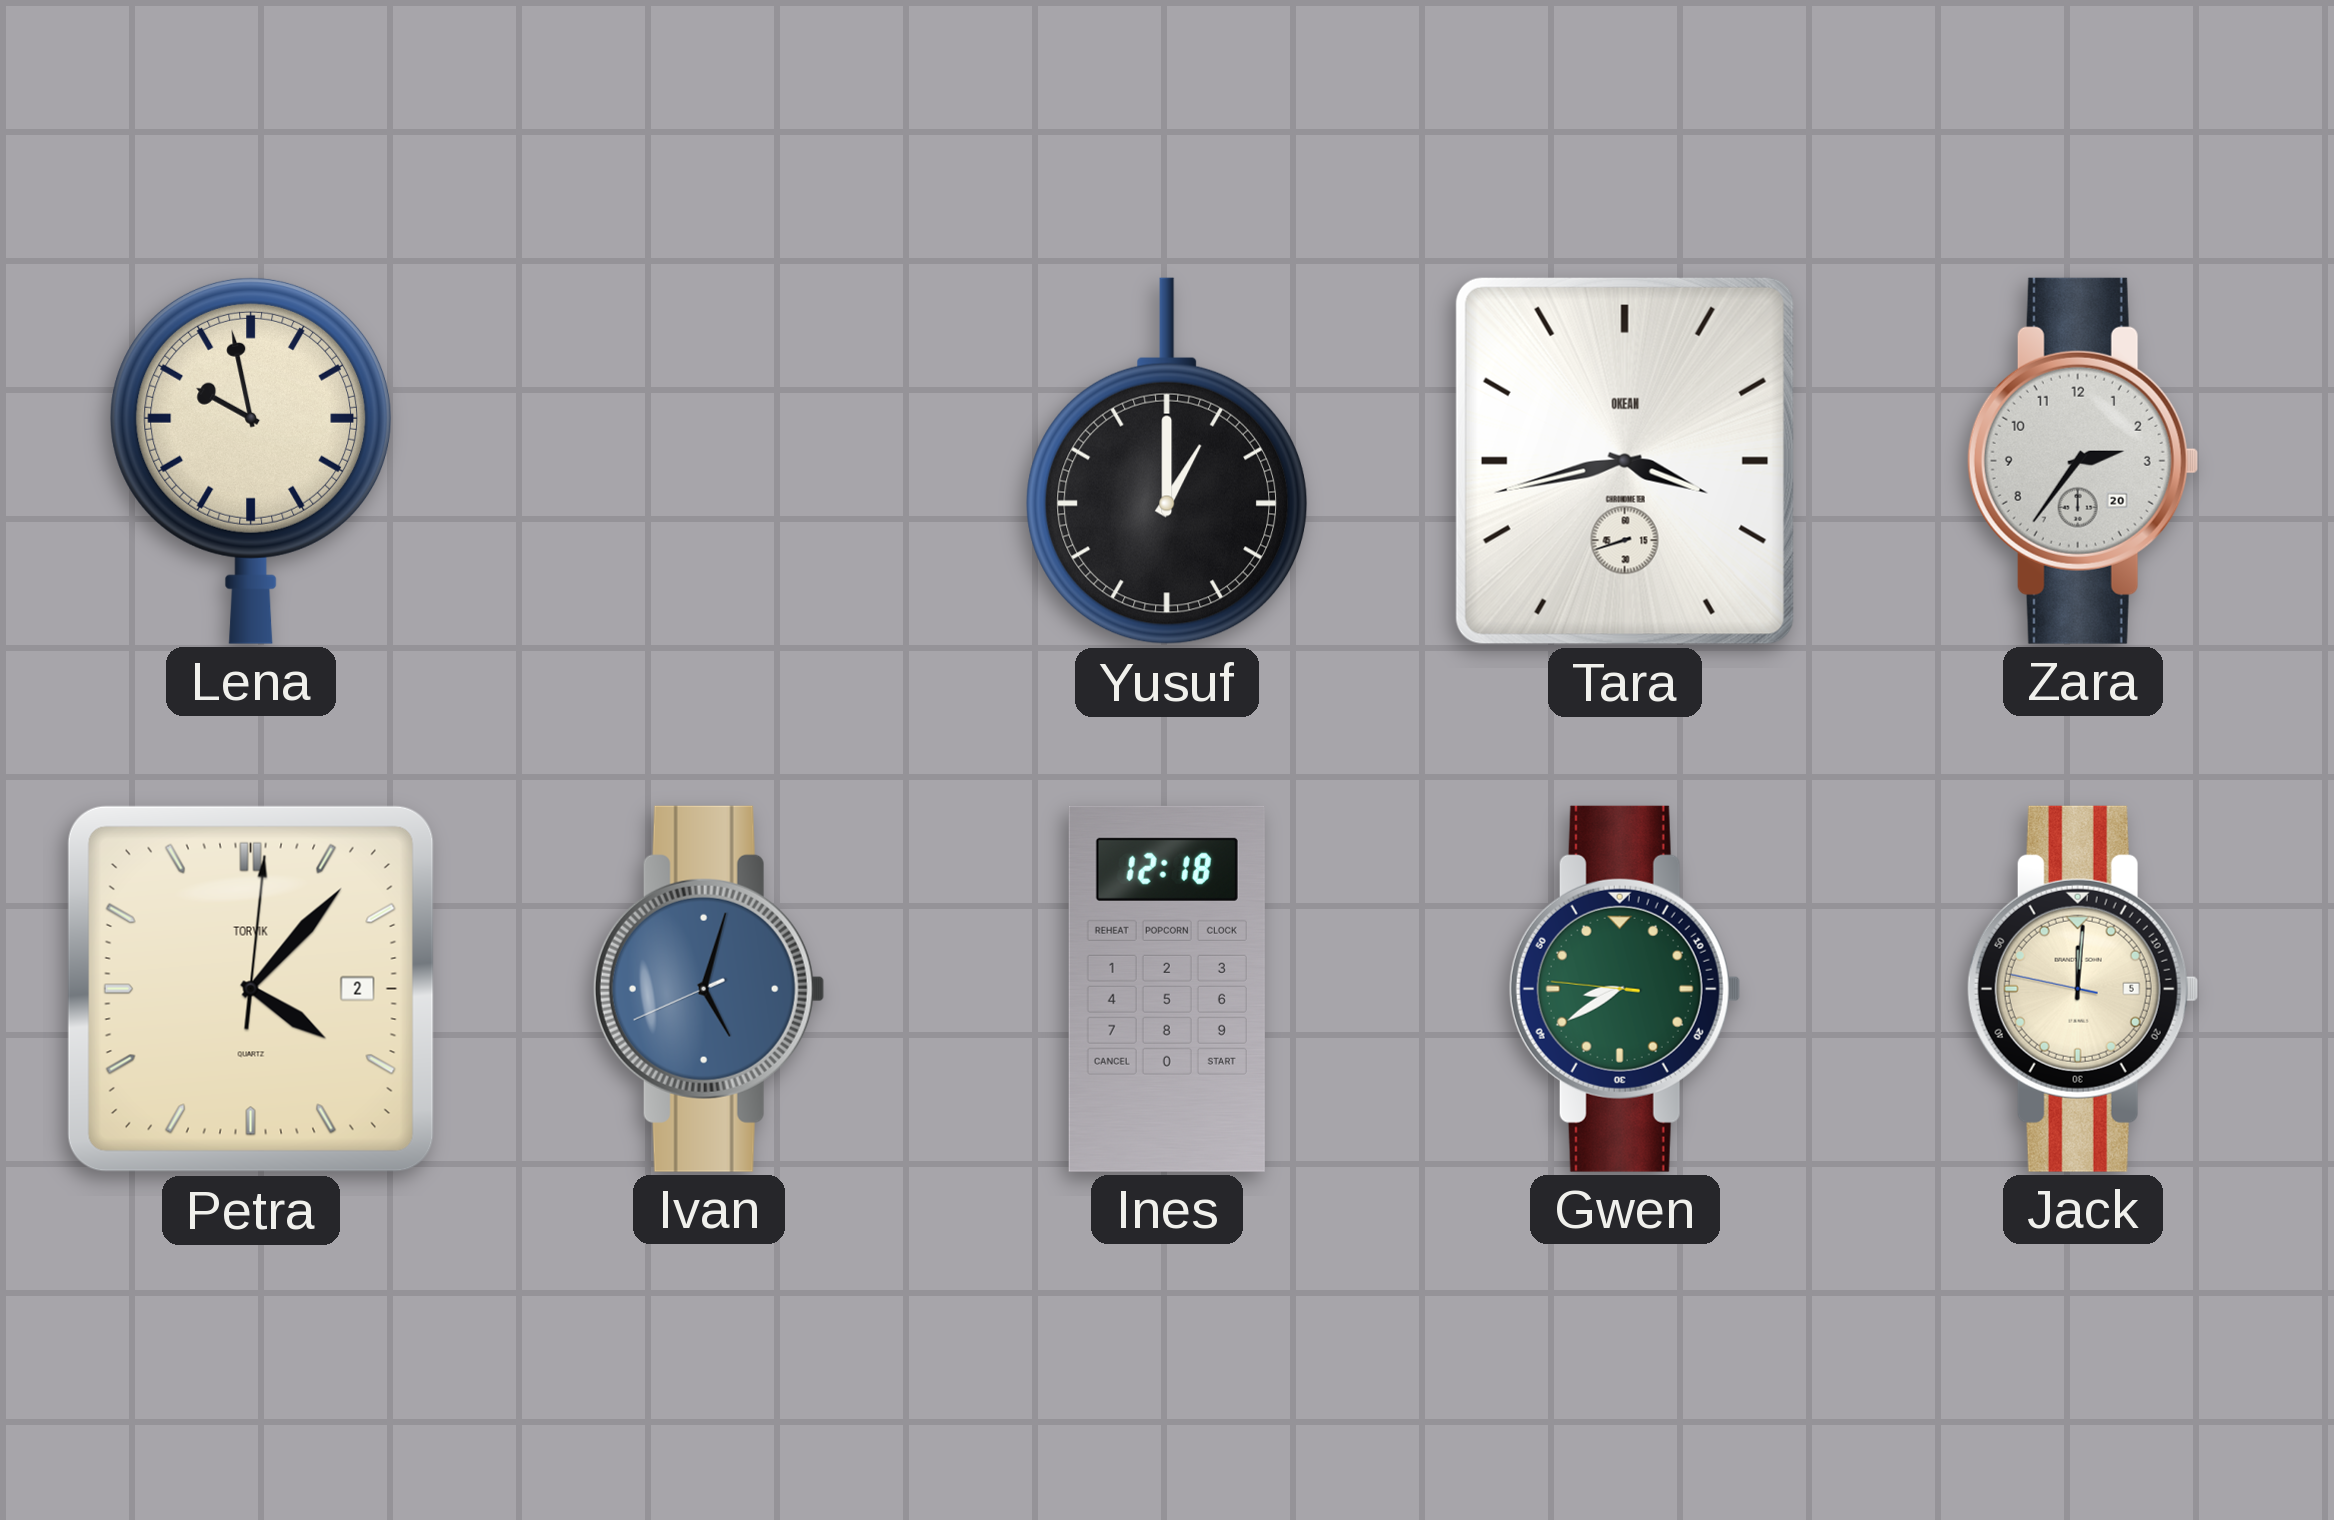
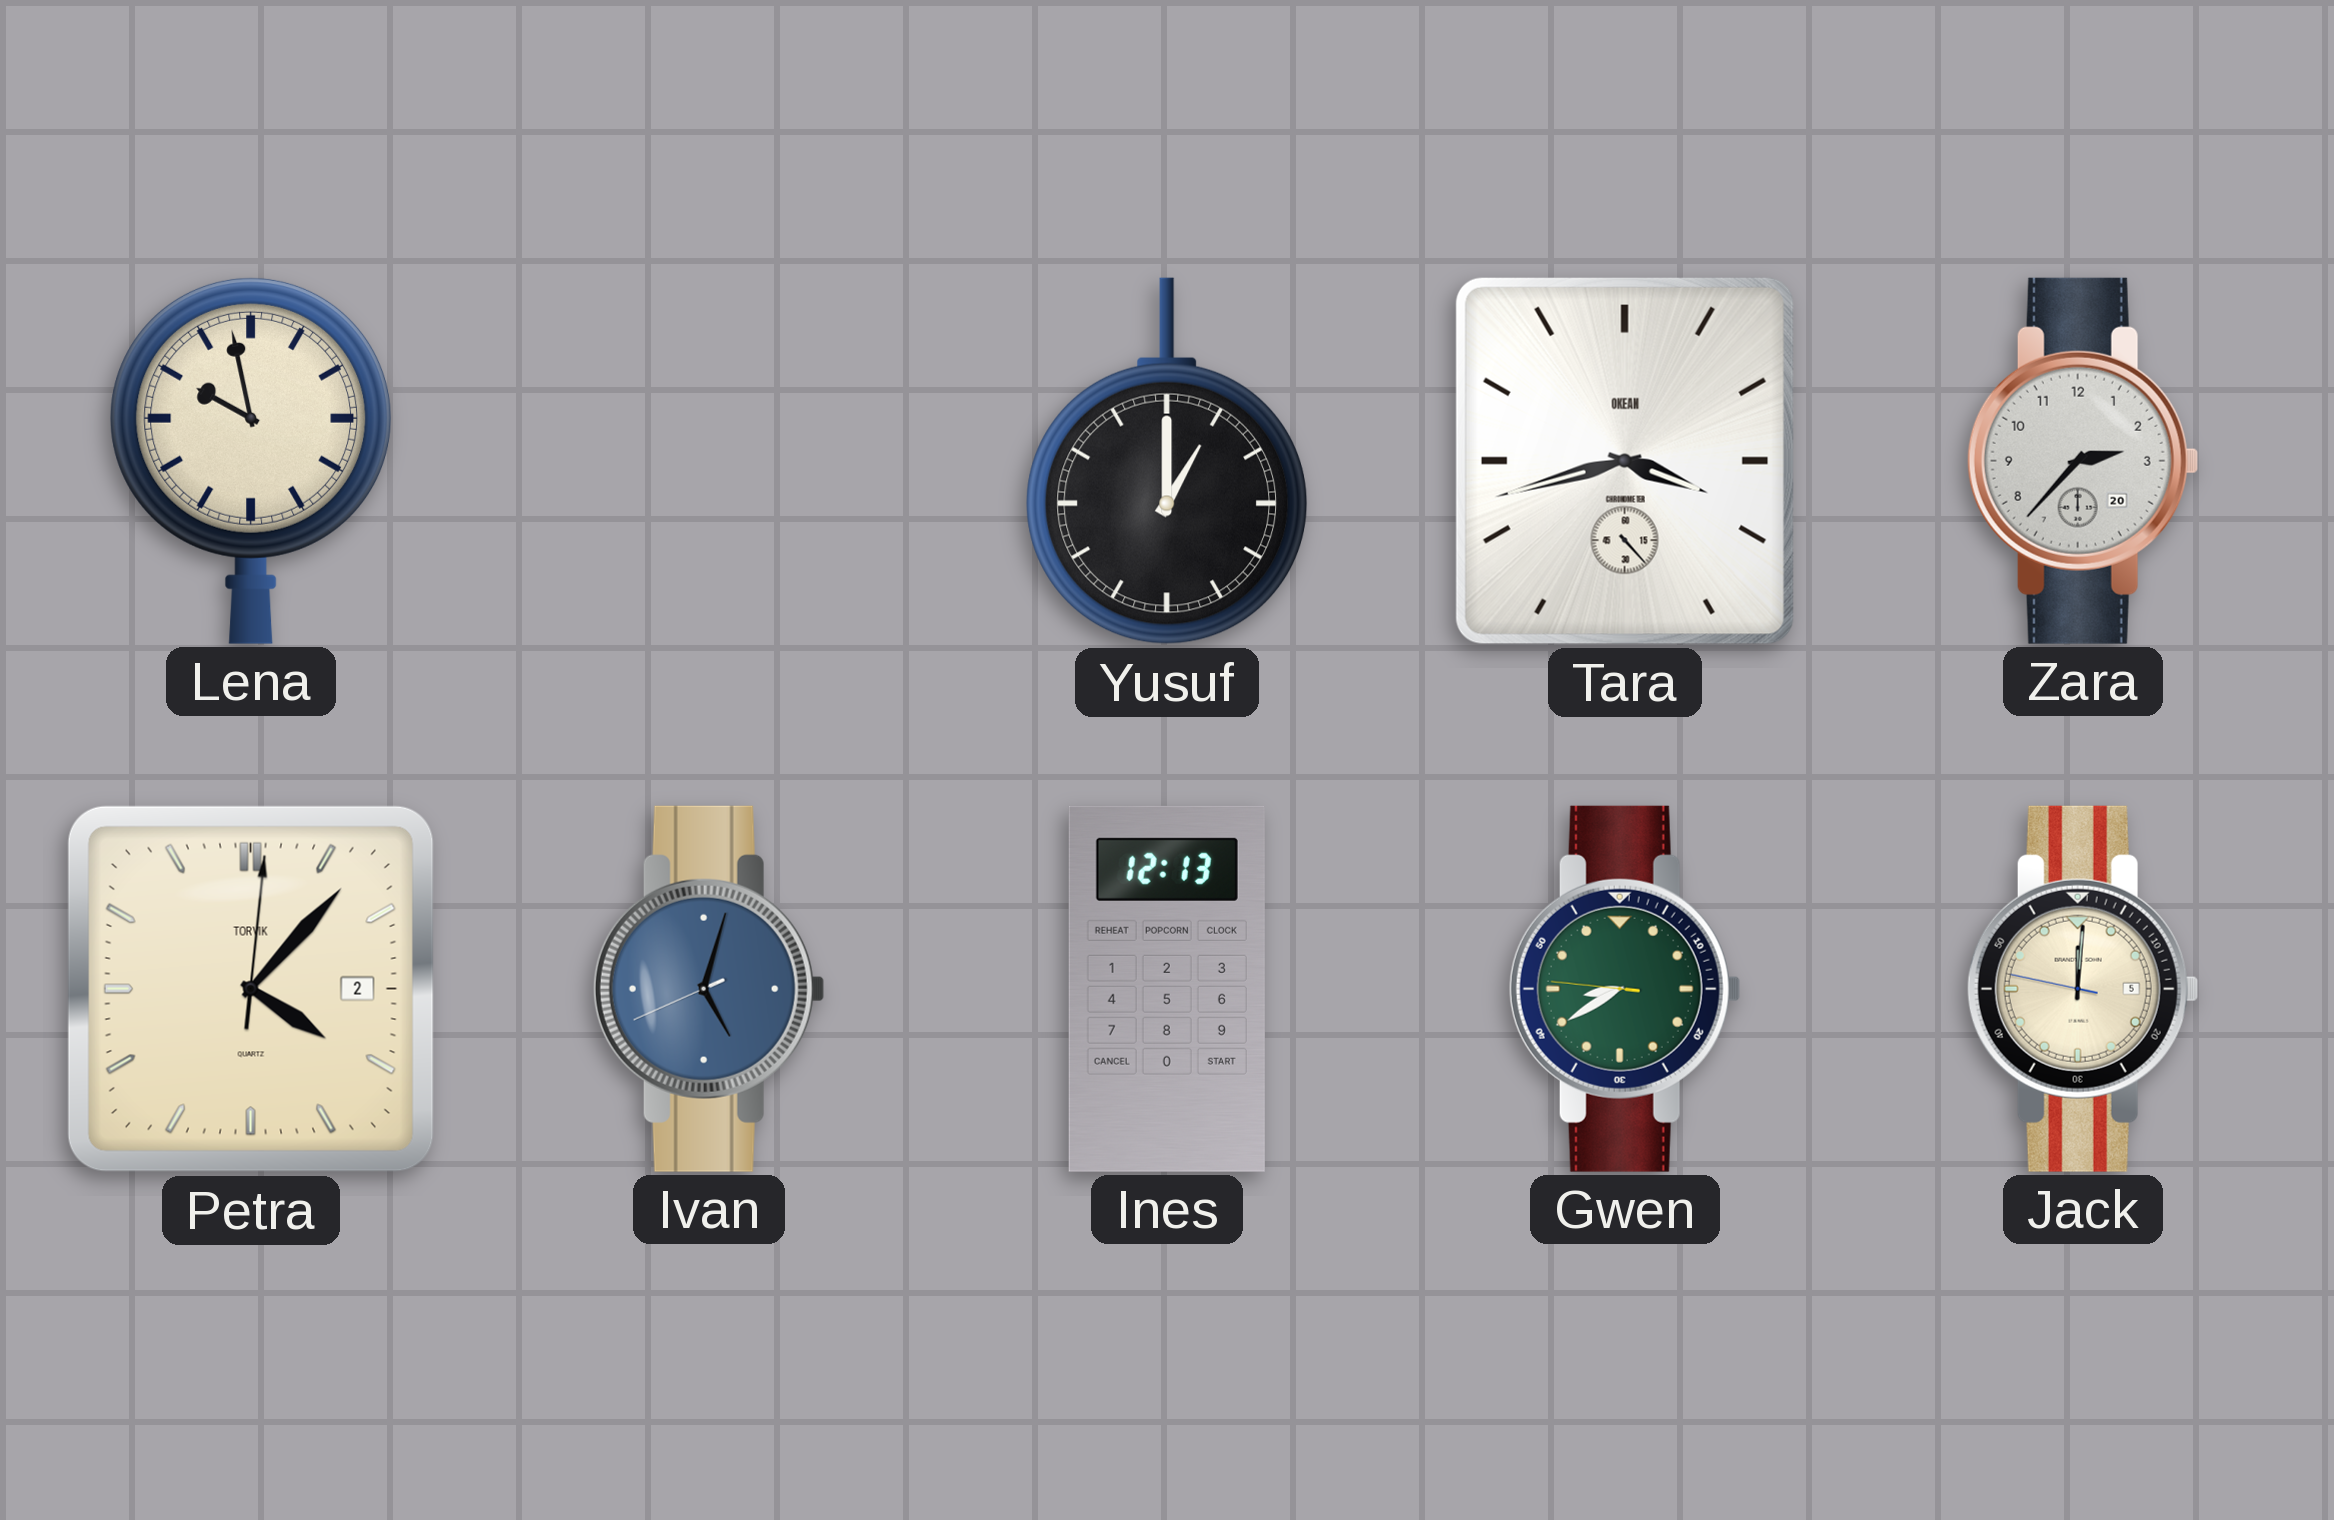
Tara: 3:42:42 -> 3:42:23
Zara: 2:36 -> 2:37
Ines: 12:18 -> 12:13
